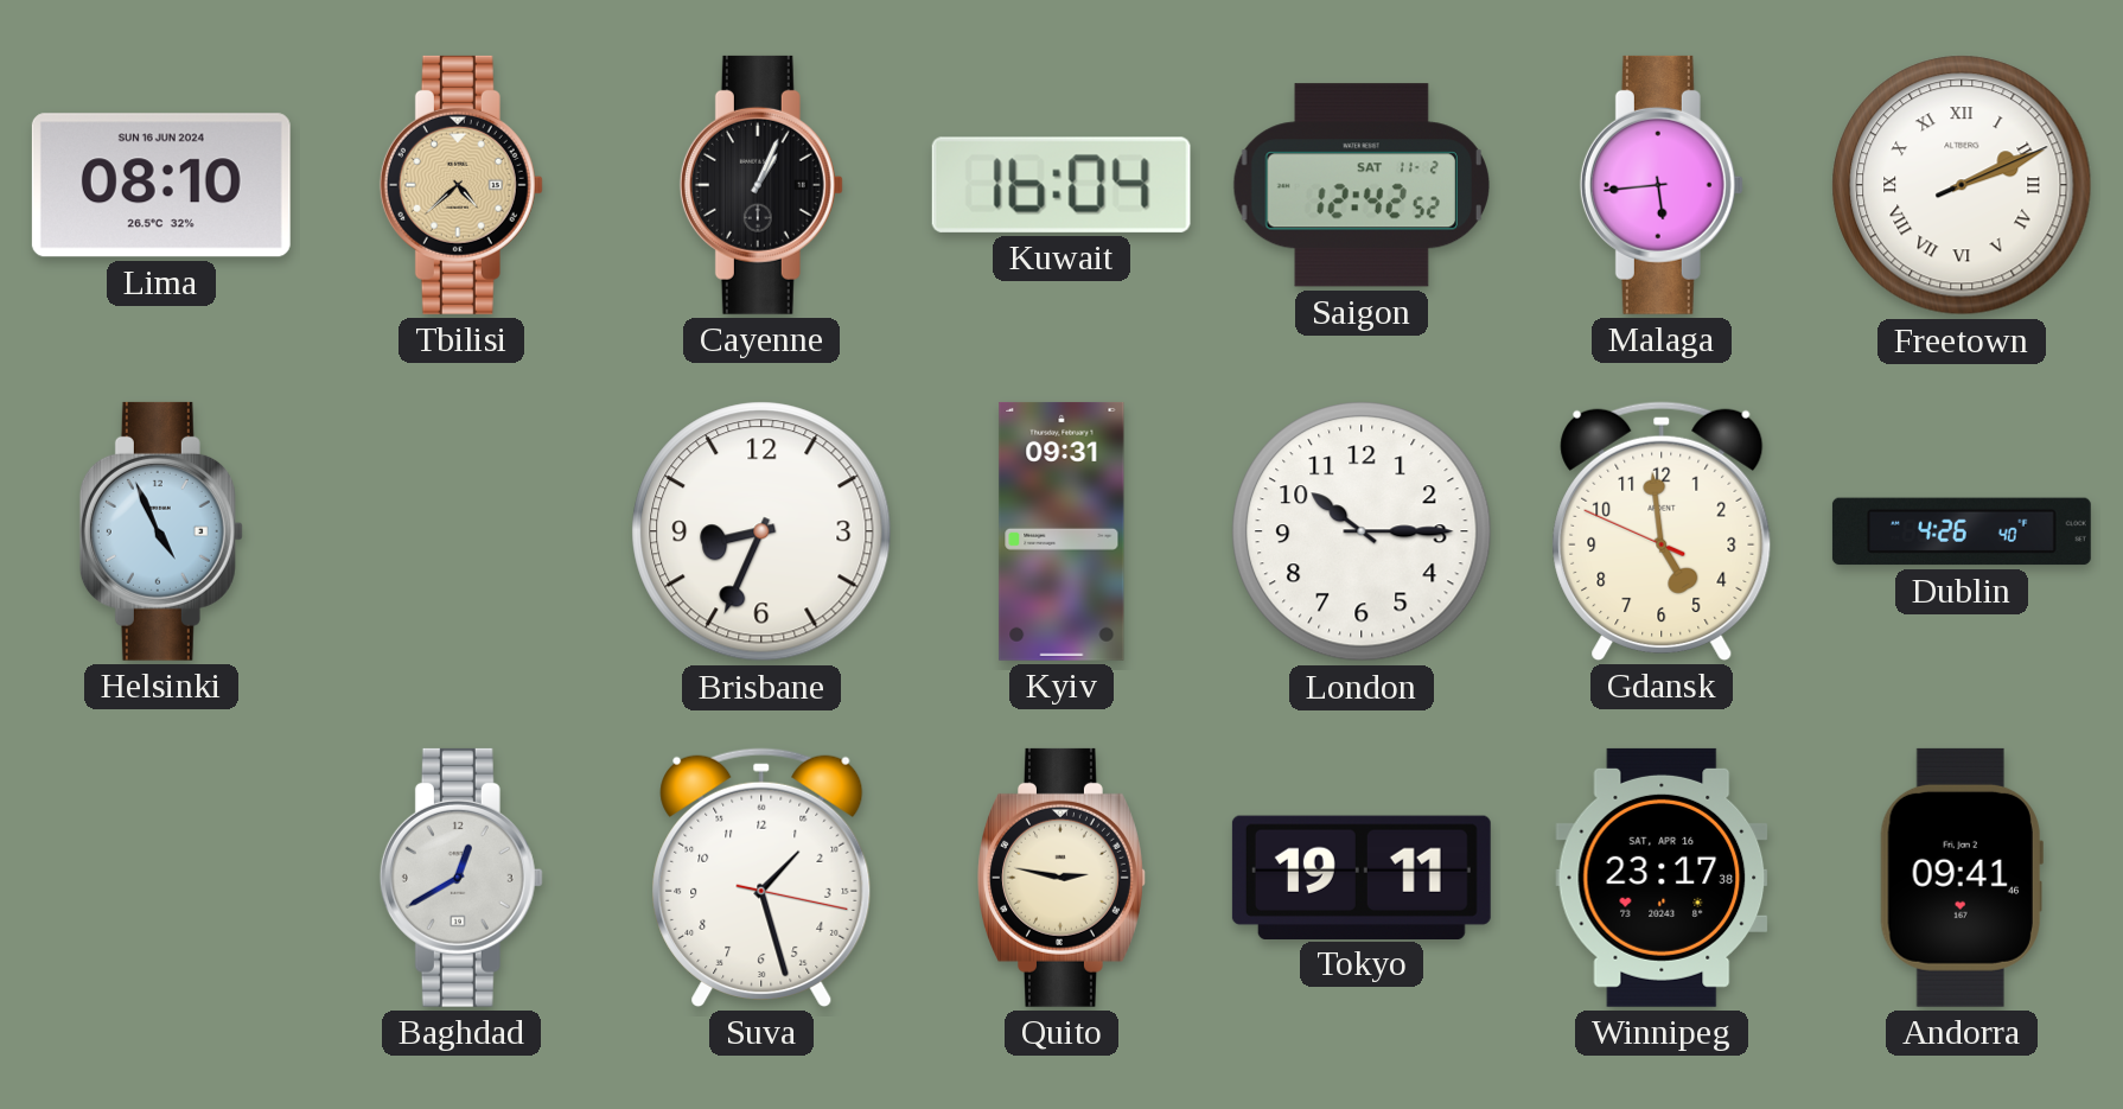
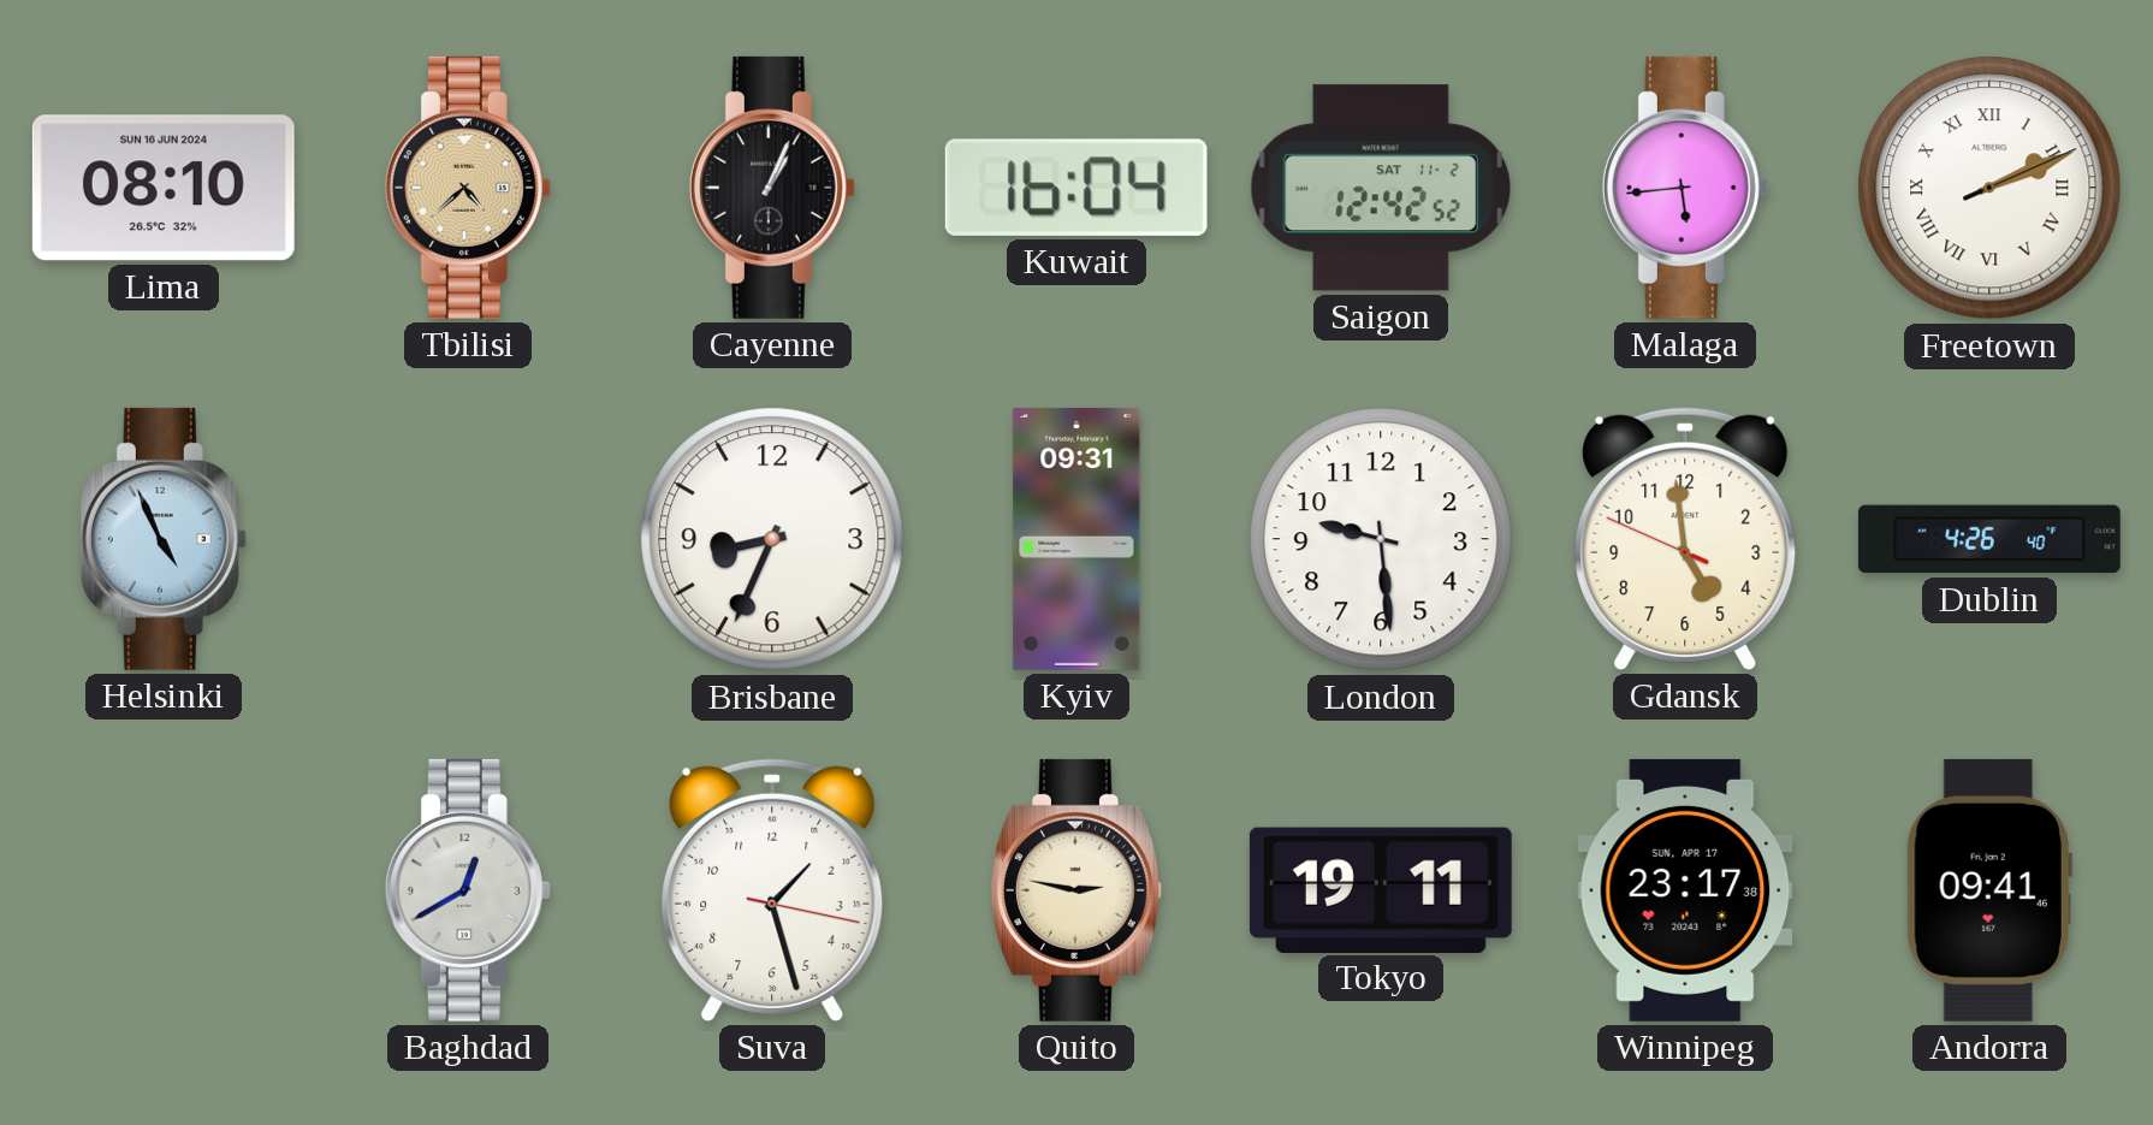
London: 10:15 -> 9:29
Winnipeg date: SAT, APR 16 -> SUN, APR 17
